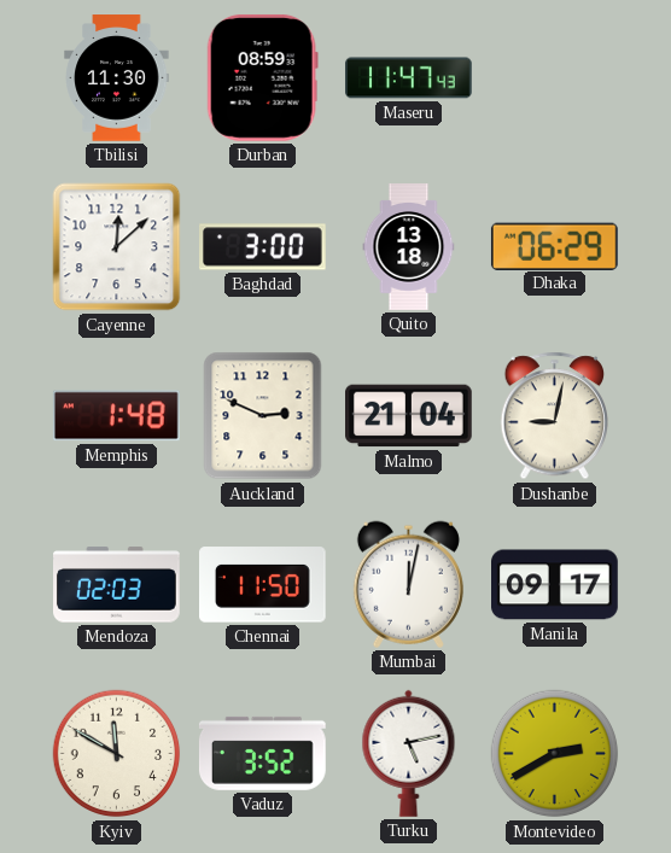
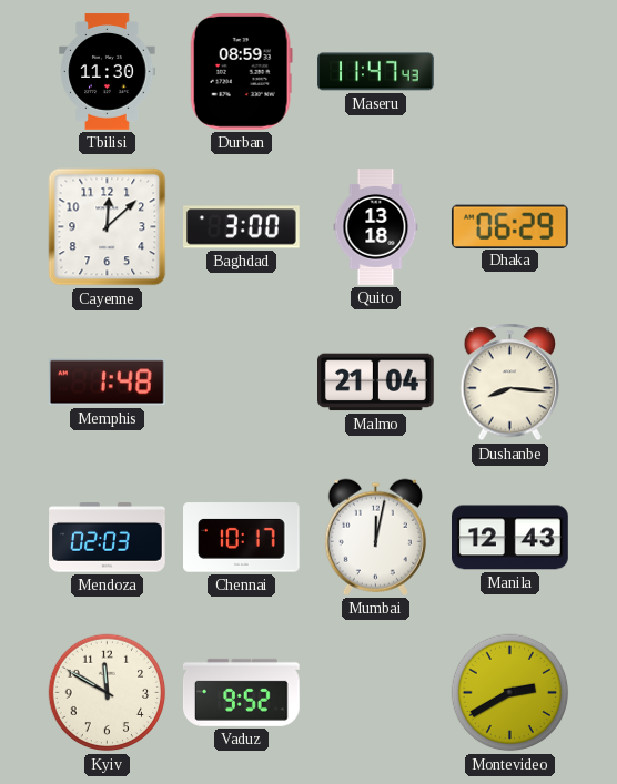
Auckland: 2:49 -> none
Dushanbe: 9:02 -> 8:16
Chennai: 11:50 -> 10:17
Manila: 09:17 -> 12:43
Vaduz: 3:52 -> 9:52
Turku: 5:13 -> none
